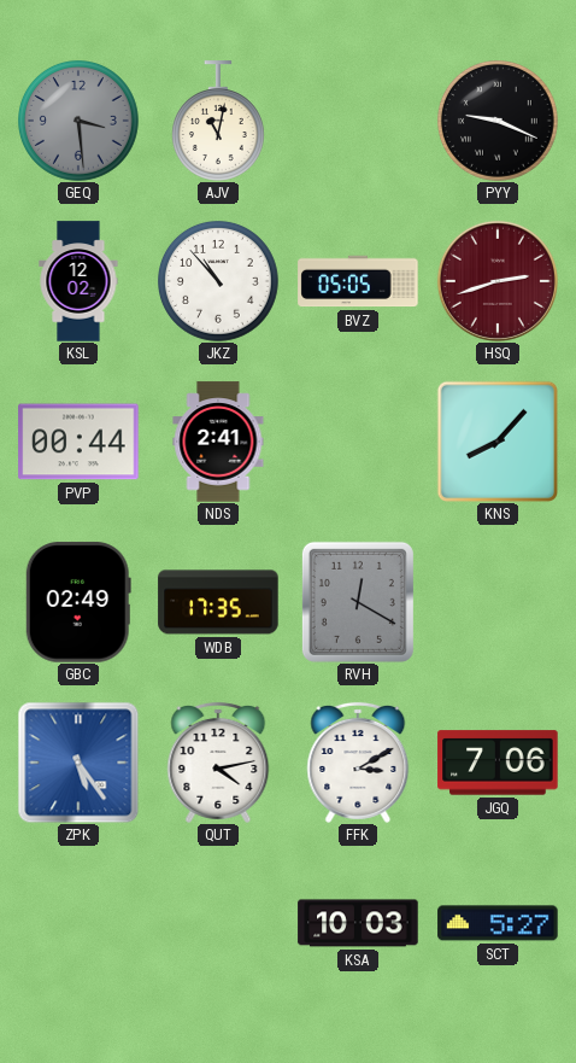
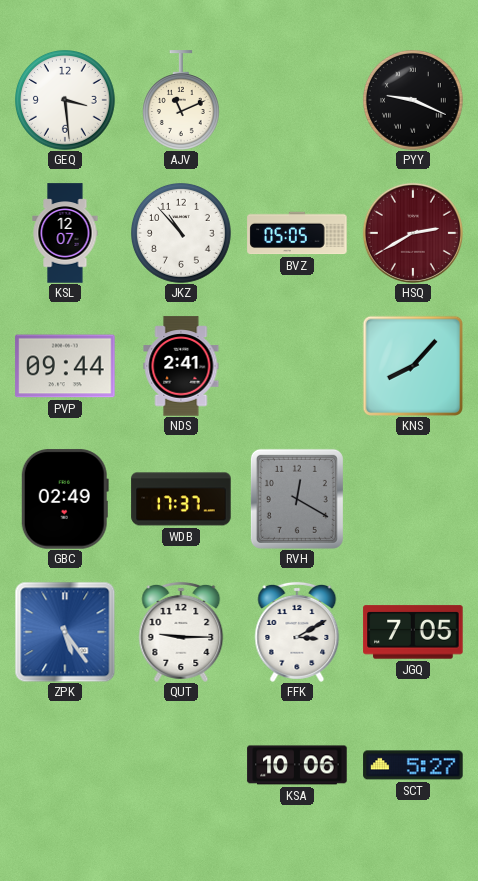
GEQ dial: grey -> white
AJV: 11:02 -> 11:11
KSL: 12:02 -> 12:07
HSQ: 2:42 -> 2:40
PVP: 00:44 -> 09:44
WDB: 17:35 -> 17:37
QUT: 4:13 -> 9:15
JGQ: 7:06 -> 7:05
KSA: 10:03 -> 10:06
